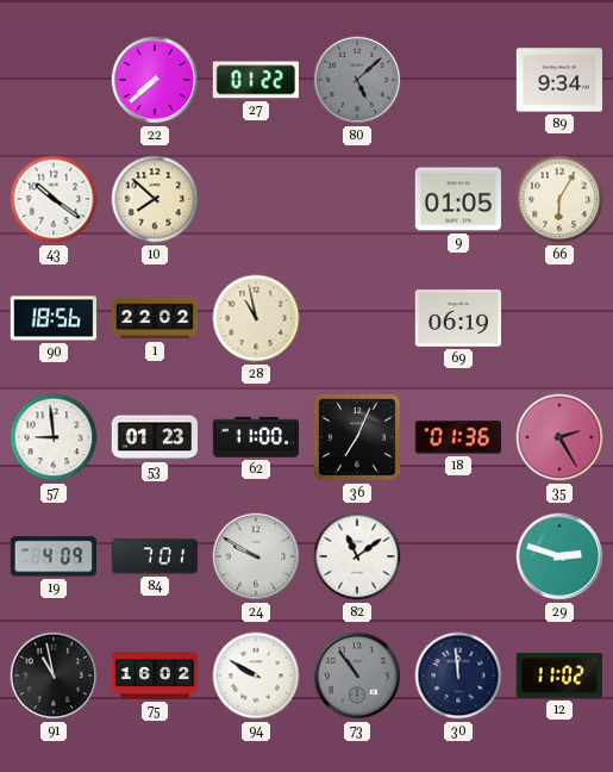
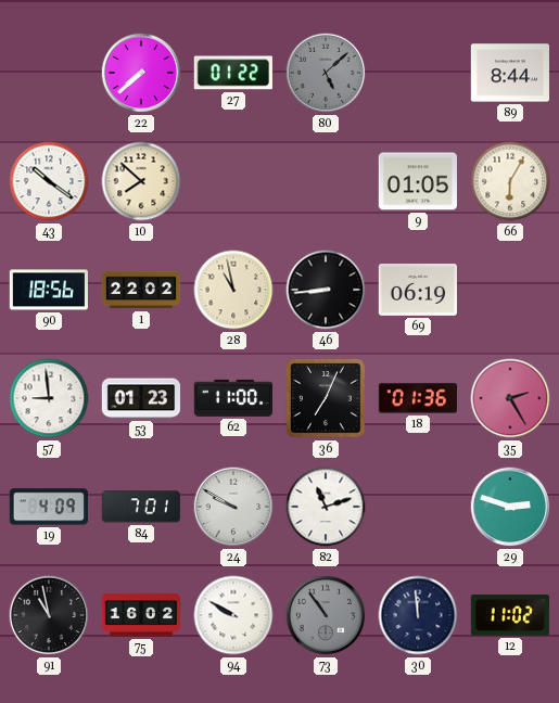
89: 9:34 -> 8:44
46: none -> 8:44
82: 11:09 -> 11:12
